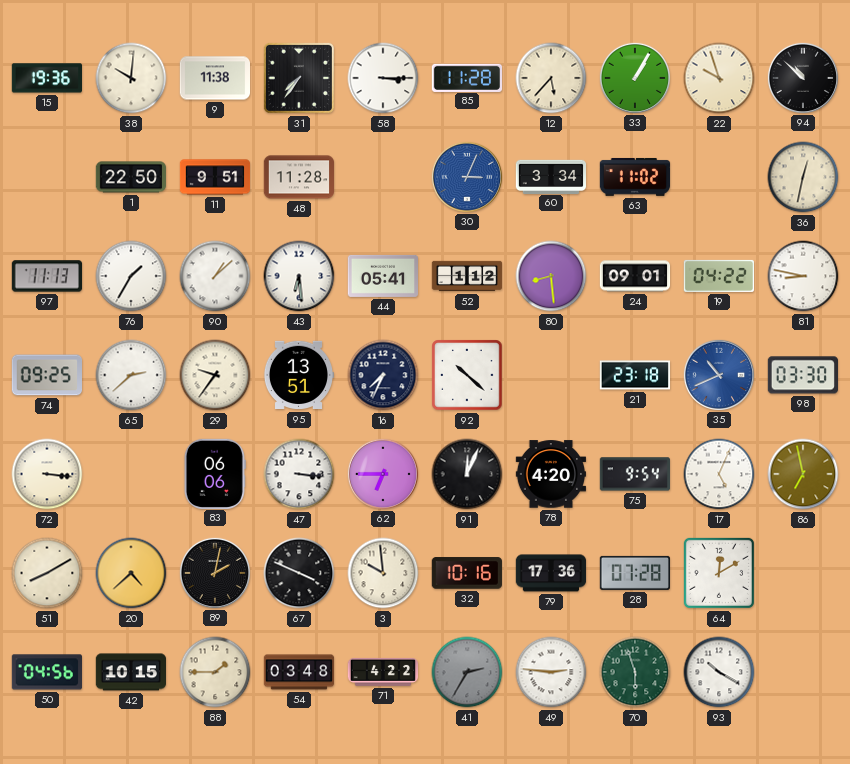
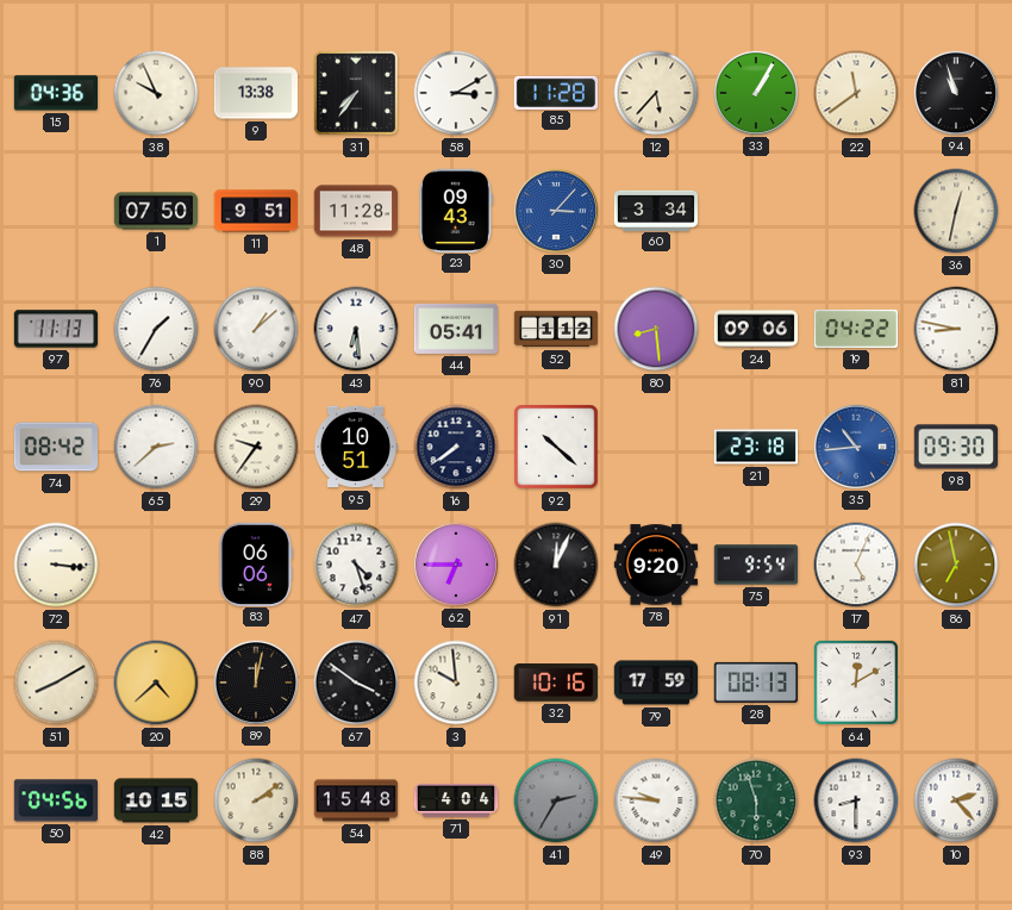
15: 19:36 -> 04:36
38: 10:01 -> 9:56
9: 11:38 -> 13:38
58: 3:15 -> 3:10
22: 9:57 -> 11:39
94: 10:52 -> 10:57
1: 22:50 -> 07:50
23: none -> 09:43
30: 3:04 -> 3:07
63: 11:02 -> none
24: 09:01 -> 09:06
74: 09:25 -> 08:42
95: 13:51 -> 10:51
16: 7:34 -> 7:39
35: 10:41 -> 10:44
98: 03:30 -> 09:30
47: 3:16 -> 4:27
78: 4:20 -> 9:20
89: 2:02 -> 12:02
67: 3:49 -> 3:51
79: 17:36 -> 17:59
28: 07:28 -> 08:13
88: 1:45 -> 2:09
54: 03:48 -> 15:48
71: 4:22 -> 4:04
49: 2:46 -> 9:46
93: 10:20 -> 8:30
10: none -> 2:23
